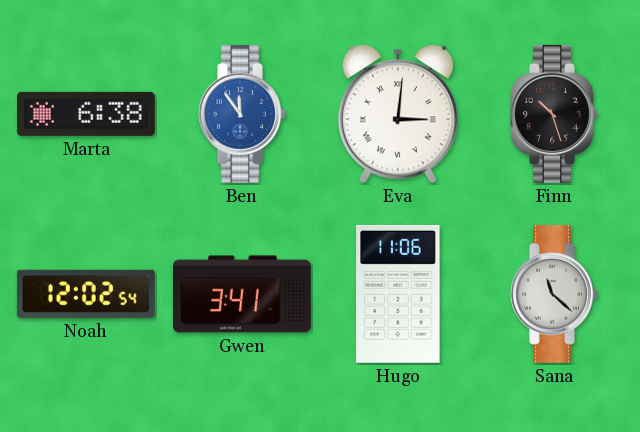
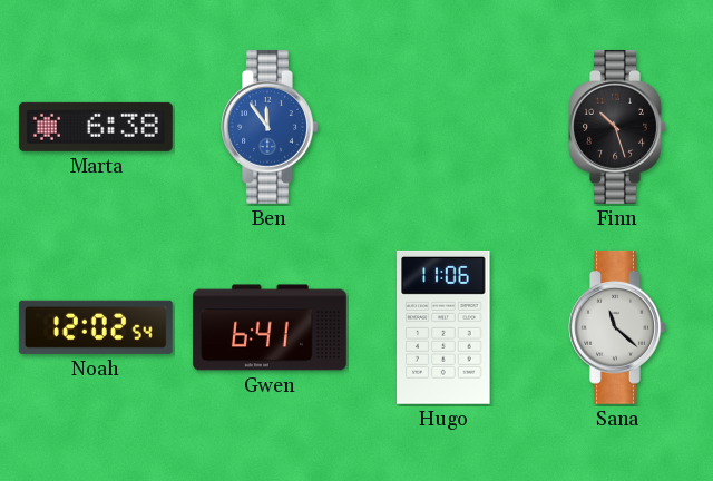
Eva: 3:01 -> none
Gwen: 3:41 -> 6:41
